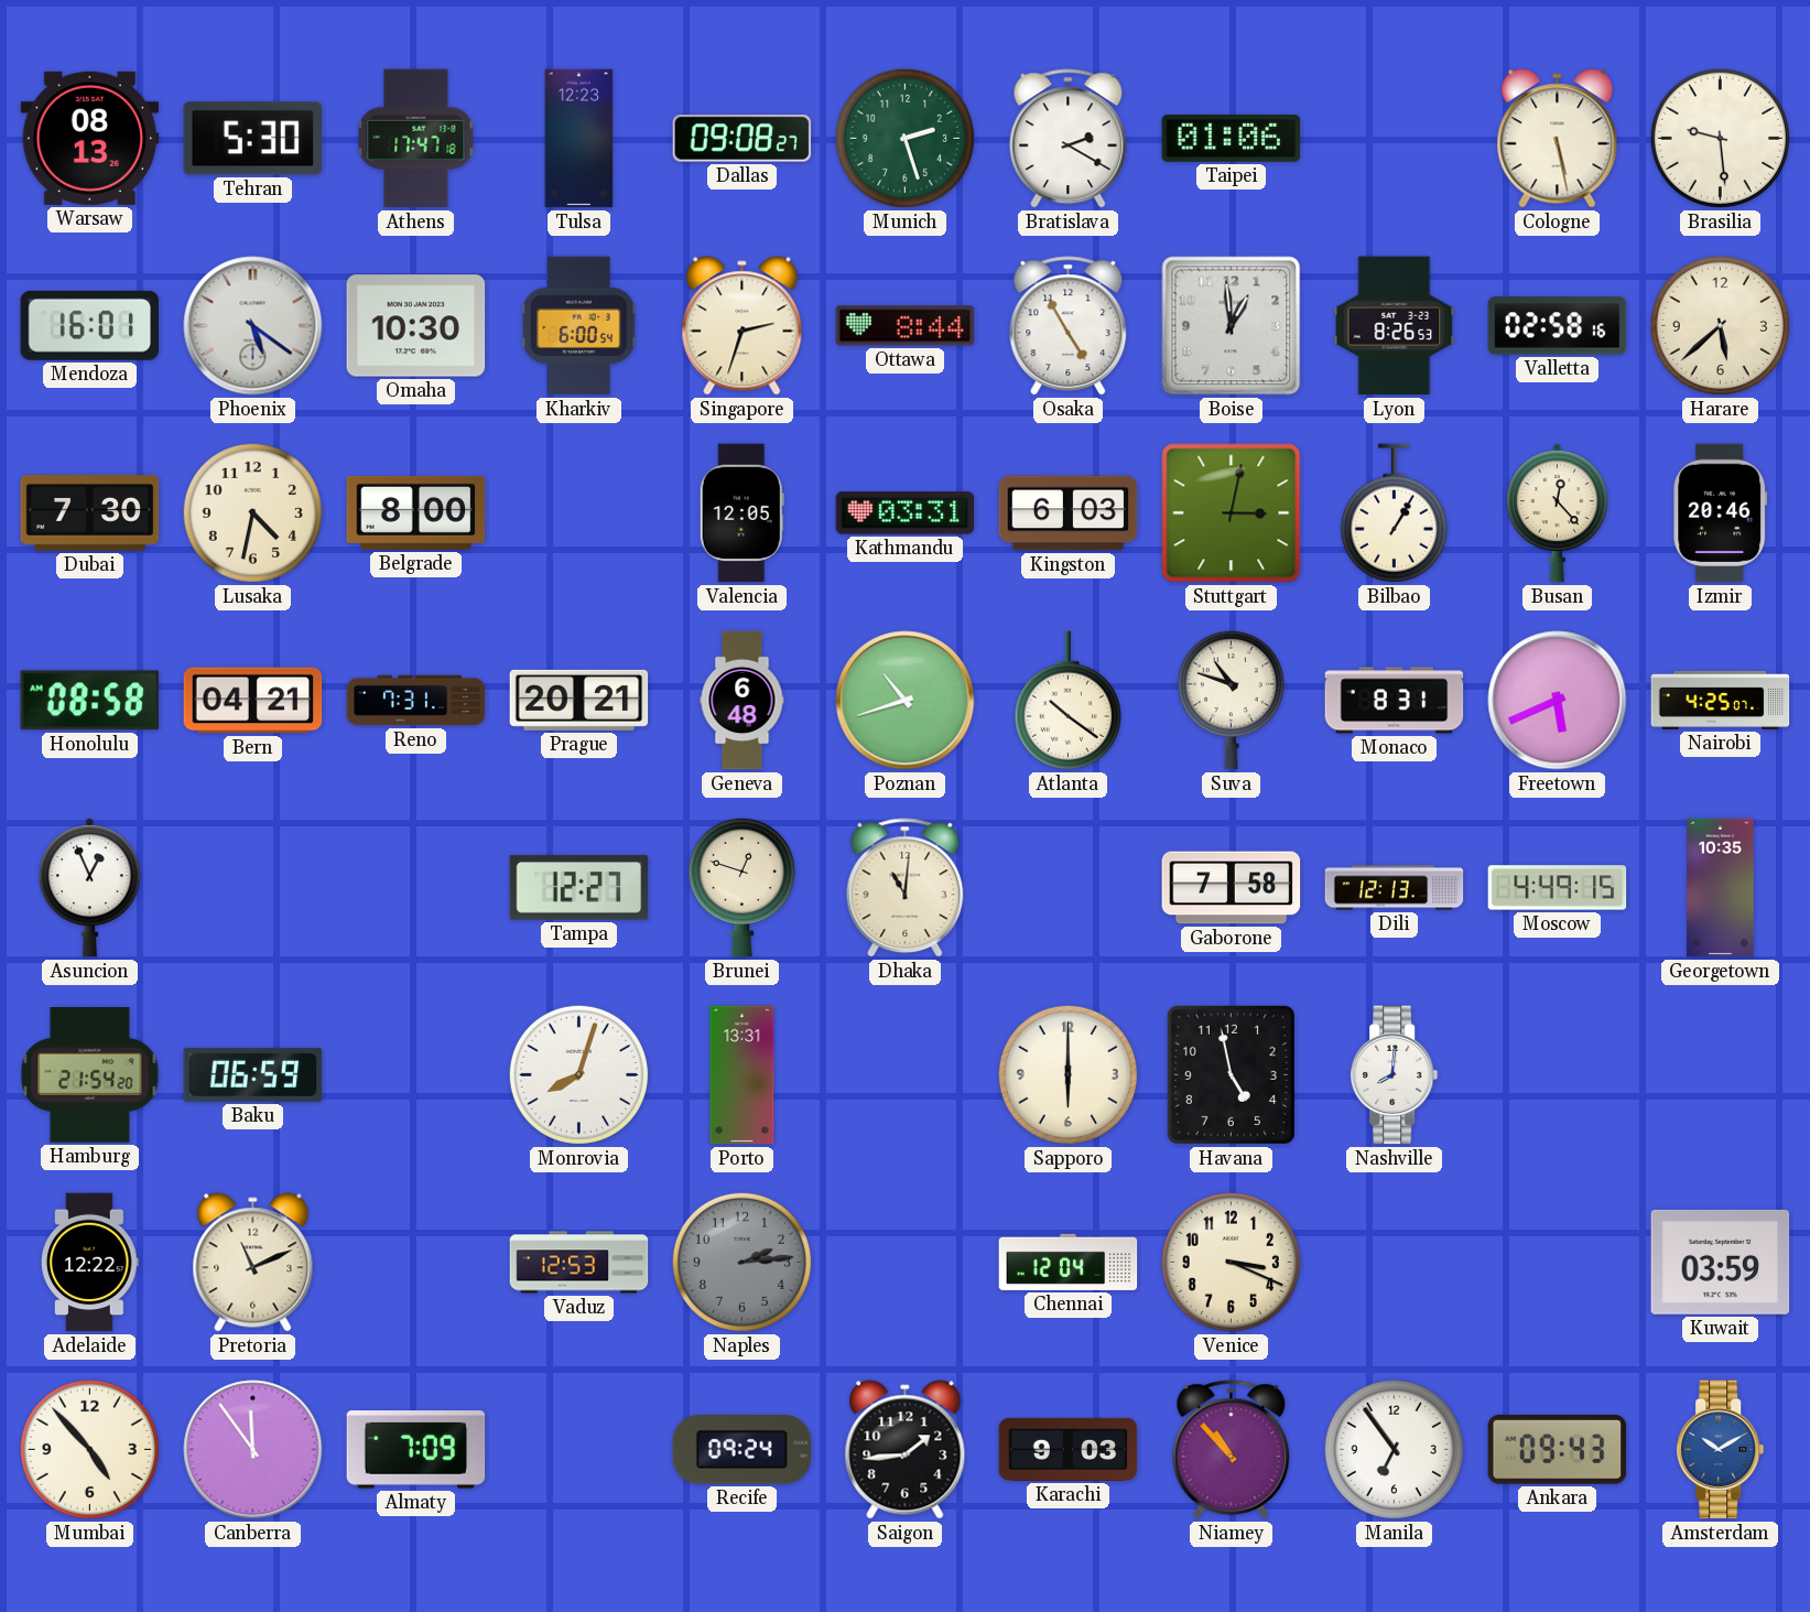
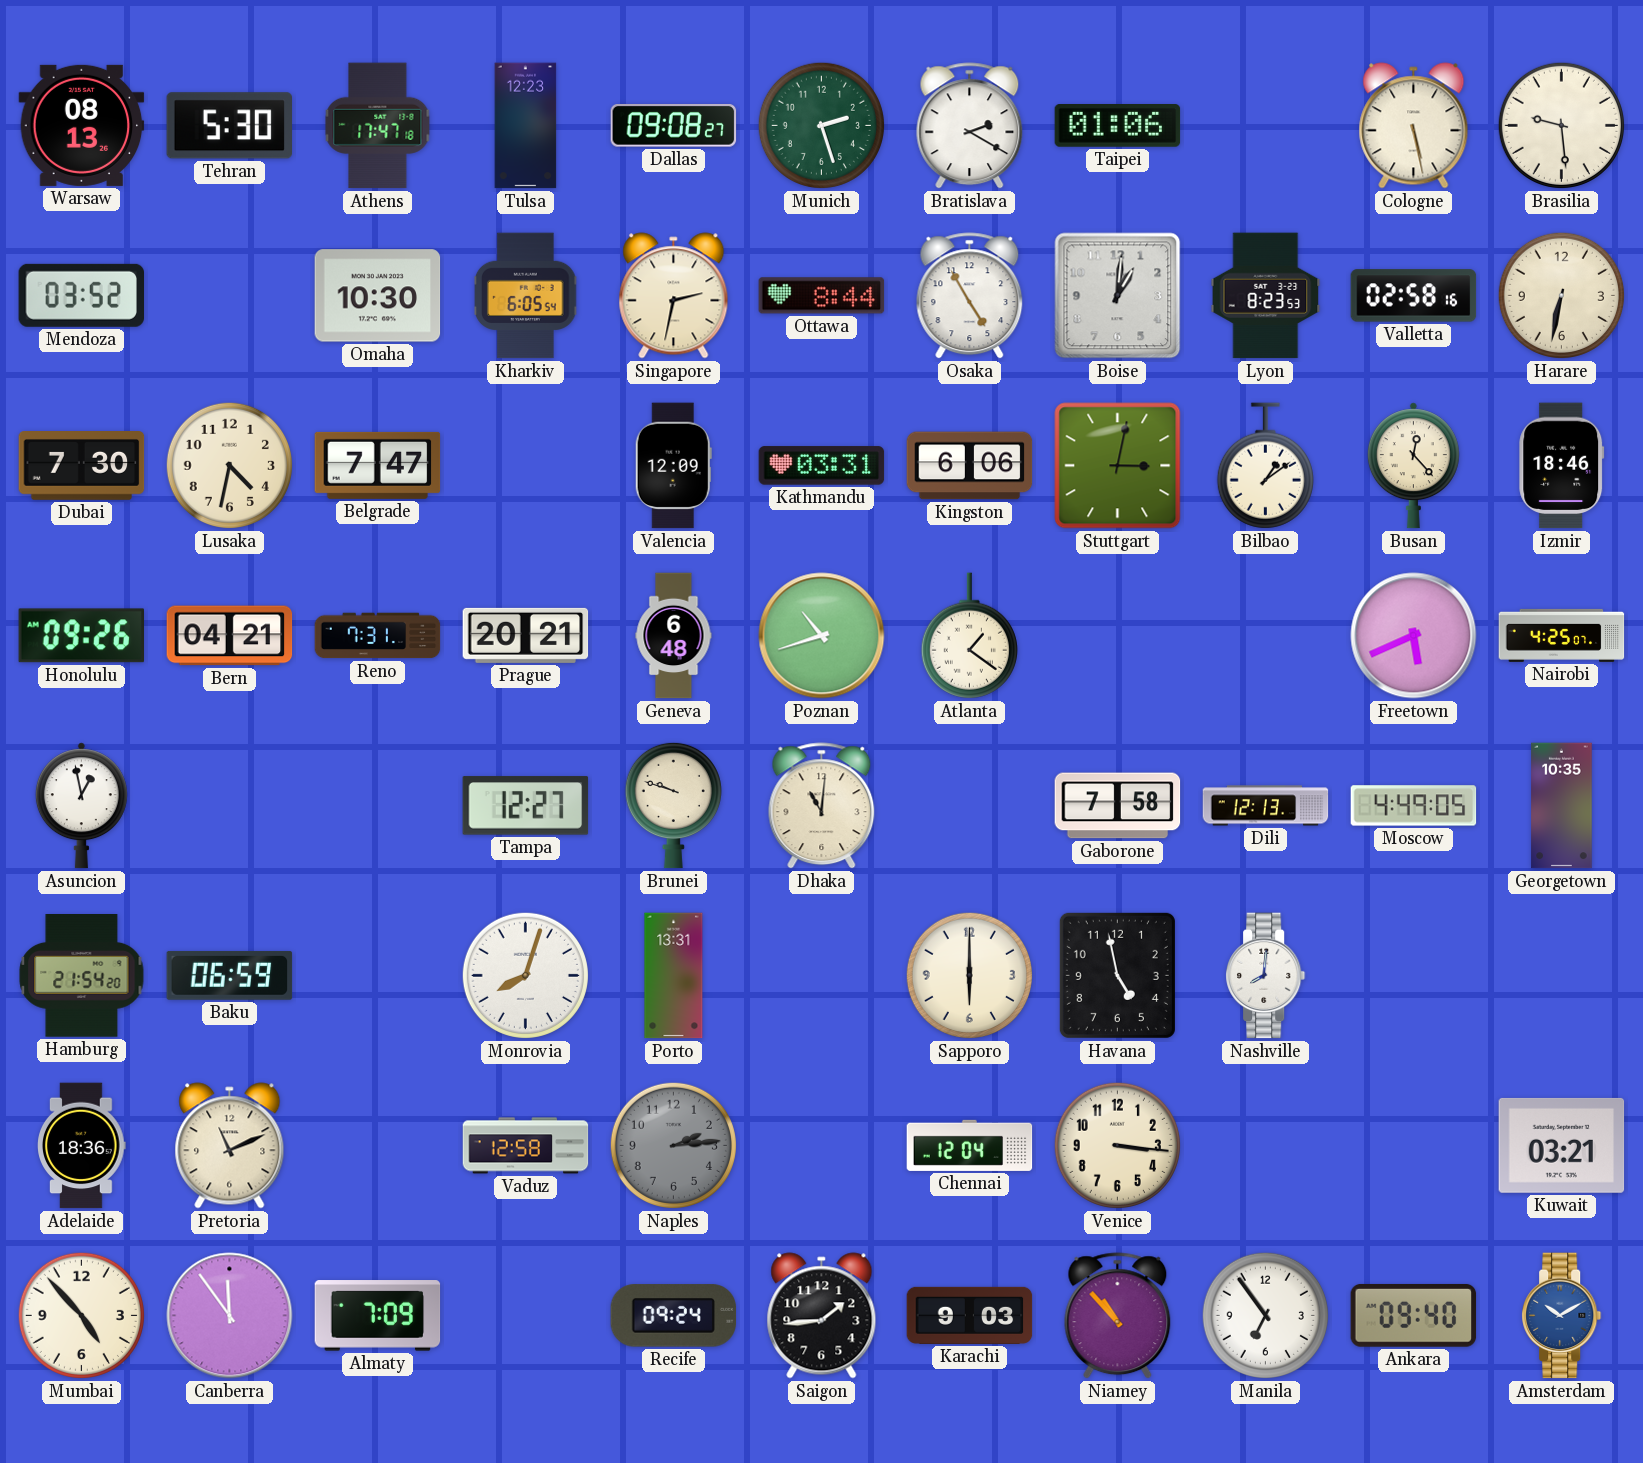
Mendoza: 16:01 -> 03:52
Phoenix: 5:21 -> none
Kharkiv: 6:00 -> 6:05
Singapore: 2:33 -> 2:32
Boise: 12:59 -> 1:01
Lyon: 8:26 -> 8:23
Harare: 5:38 -> 6:32
Belgrade: 8:00 -> 7:47
Valencia: 12:05 -> 12:09
Kingston: 6:03 -> 6:06
Bilbao: 1:05 -> 1:09
Izmir: 20:46 -> 18:46
Honolulu: 08:58 -> 09:26
Atlanta: 10:21 -> 1:21
Suva: 10:48 -> none
Monaco: 8:31 -> none
Asuncion: 12:56 -> 12:58
Brunei: 12:48 -> 9:48
Moscow: 4:49:15 -> 4:49:05
Adelaide: 12:22 -> 18:36
Vaduz: 12:53 -> 12:58
Venice: 3:19 -> 3:16
Kuwait: 03:59 -> 03:21
Ankara: 09:43 -> 09:40
